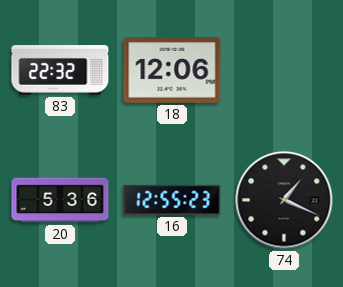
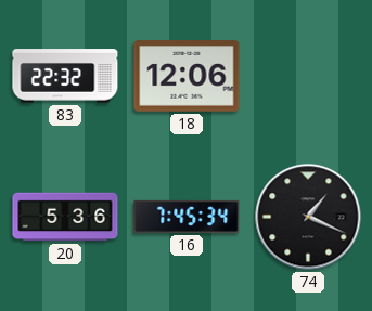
16: 12:55 -> 7:45
